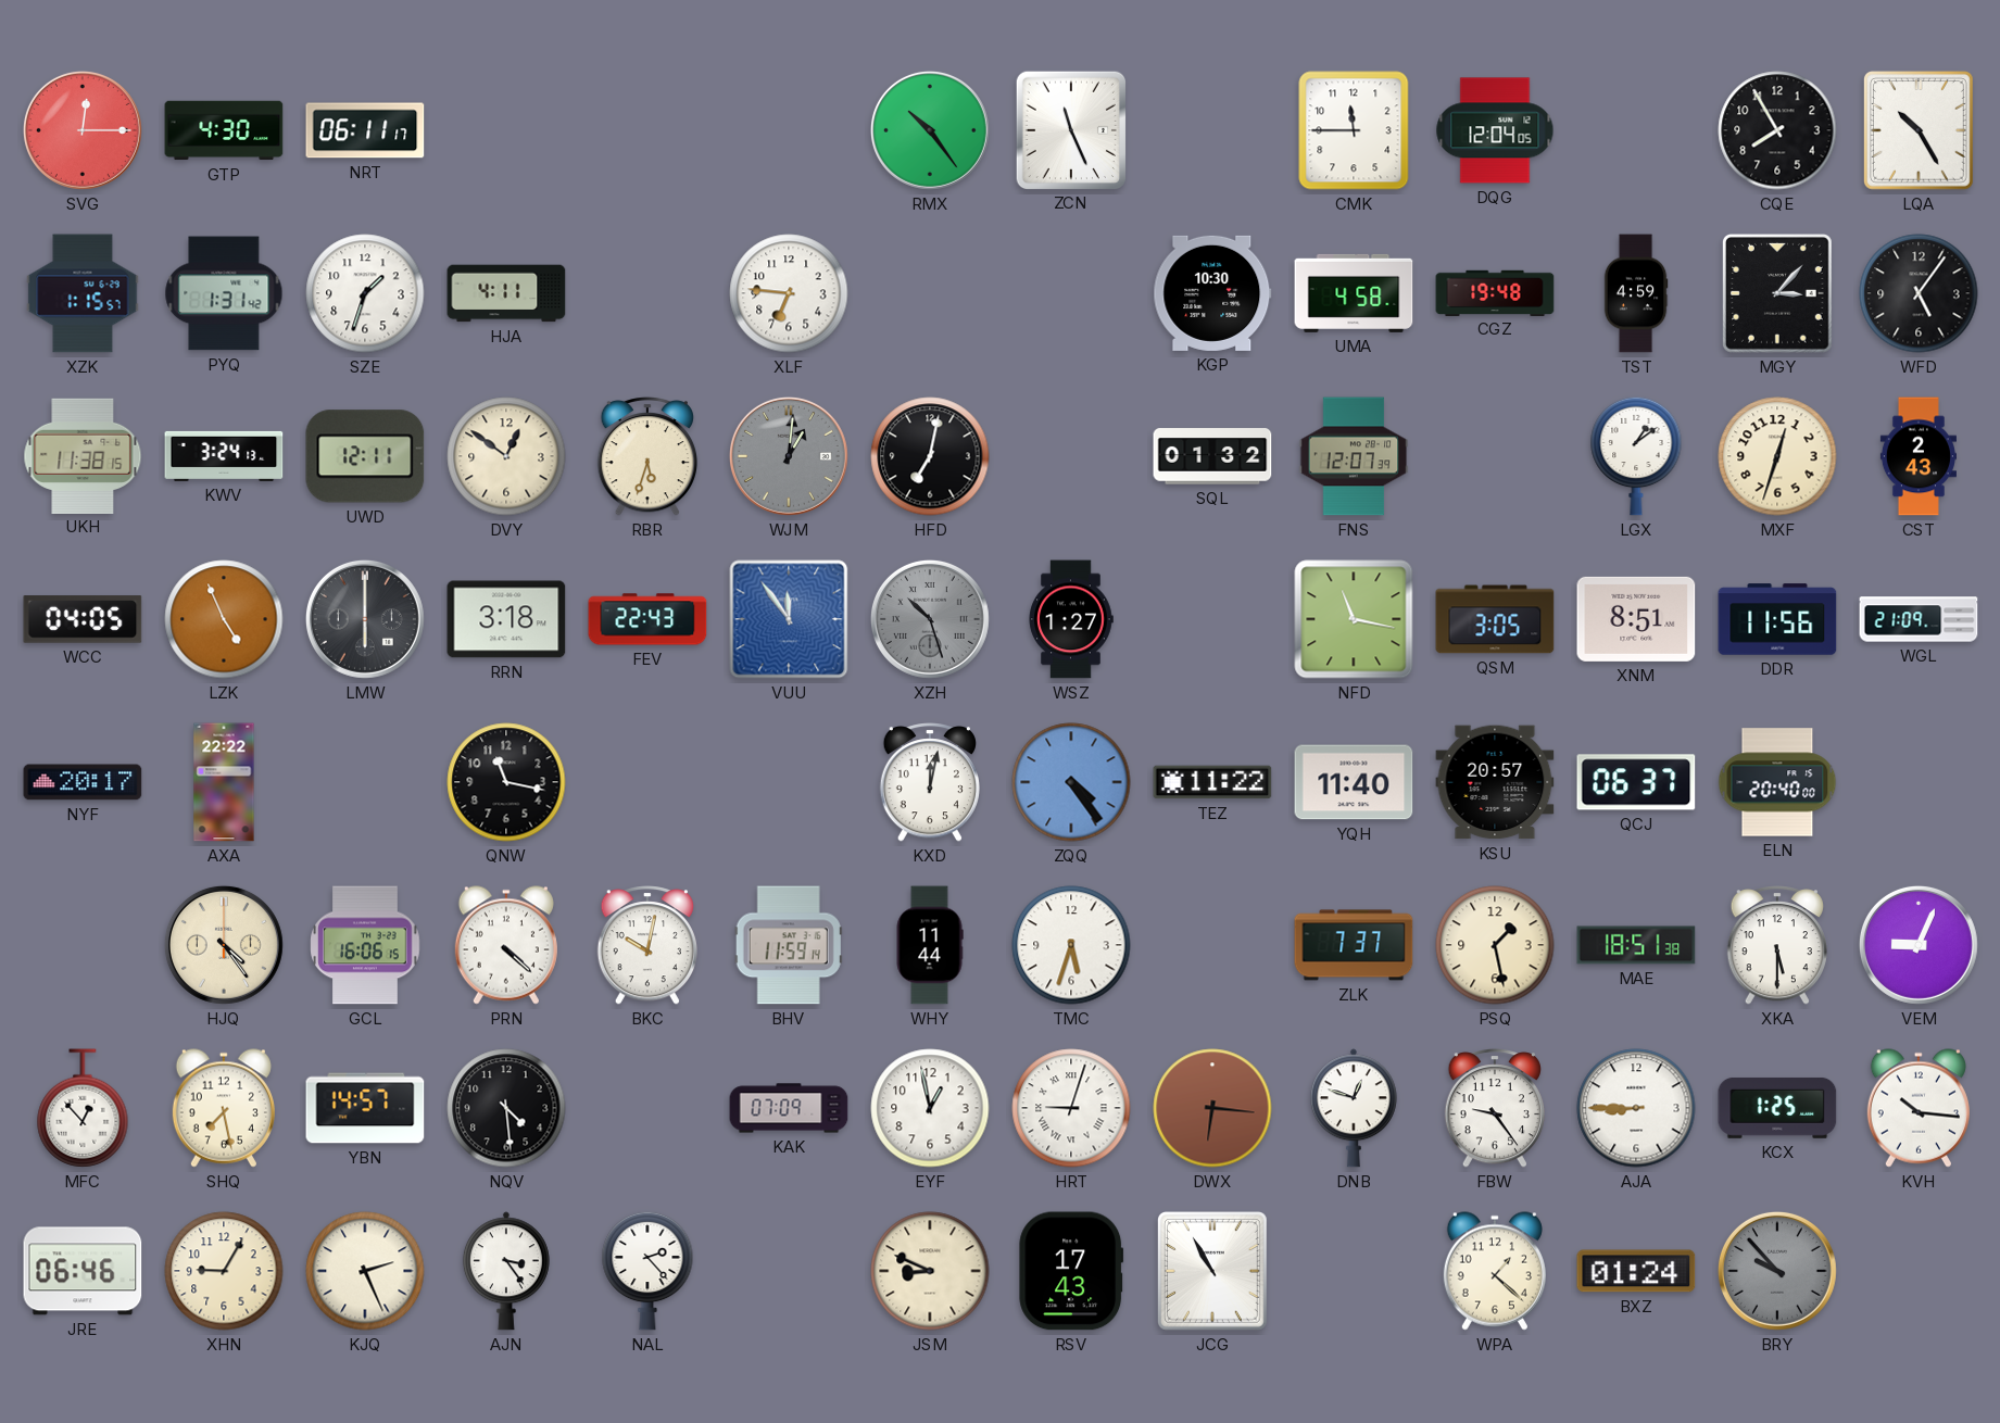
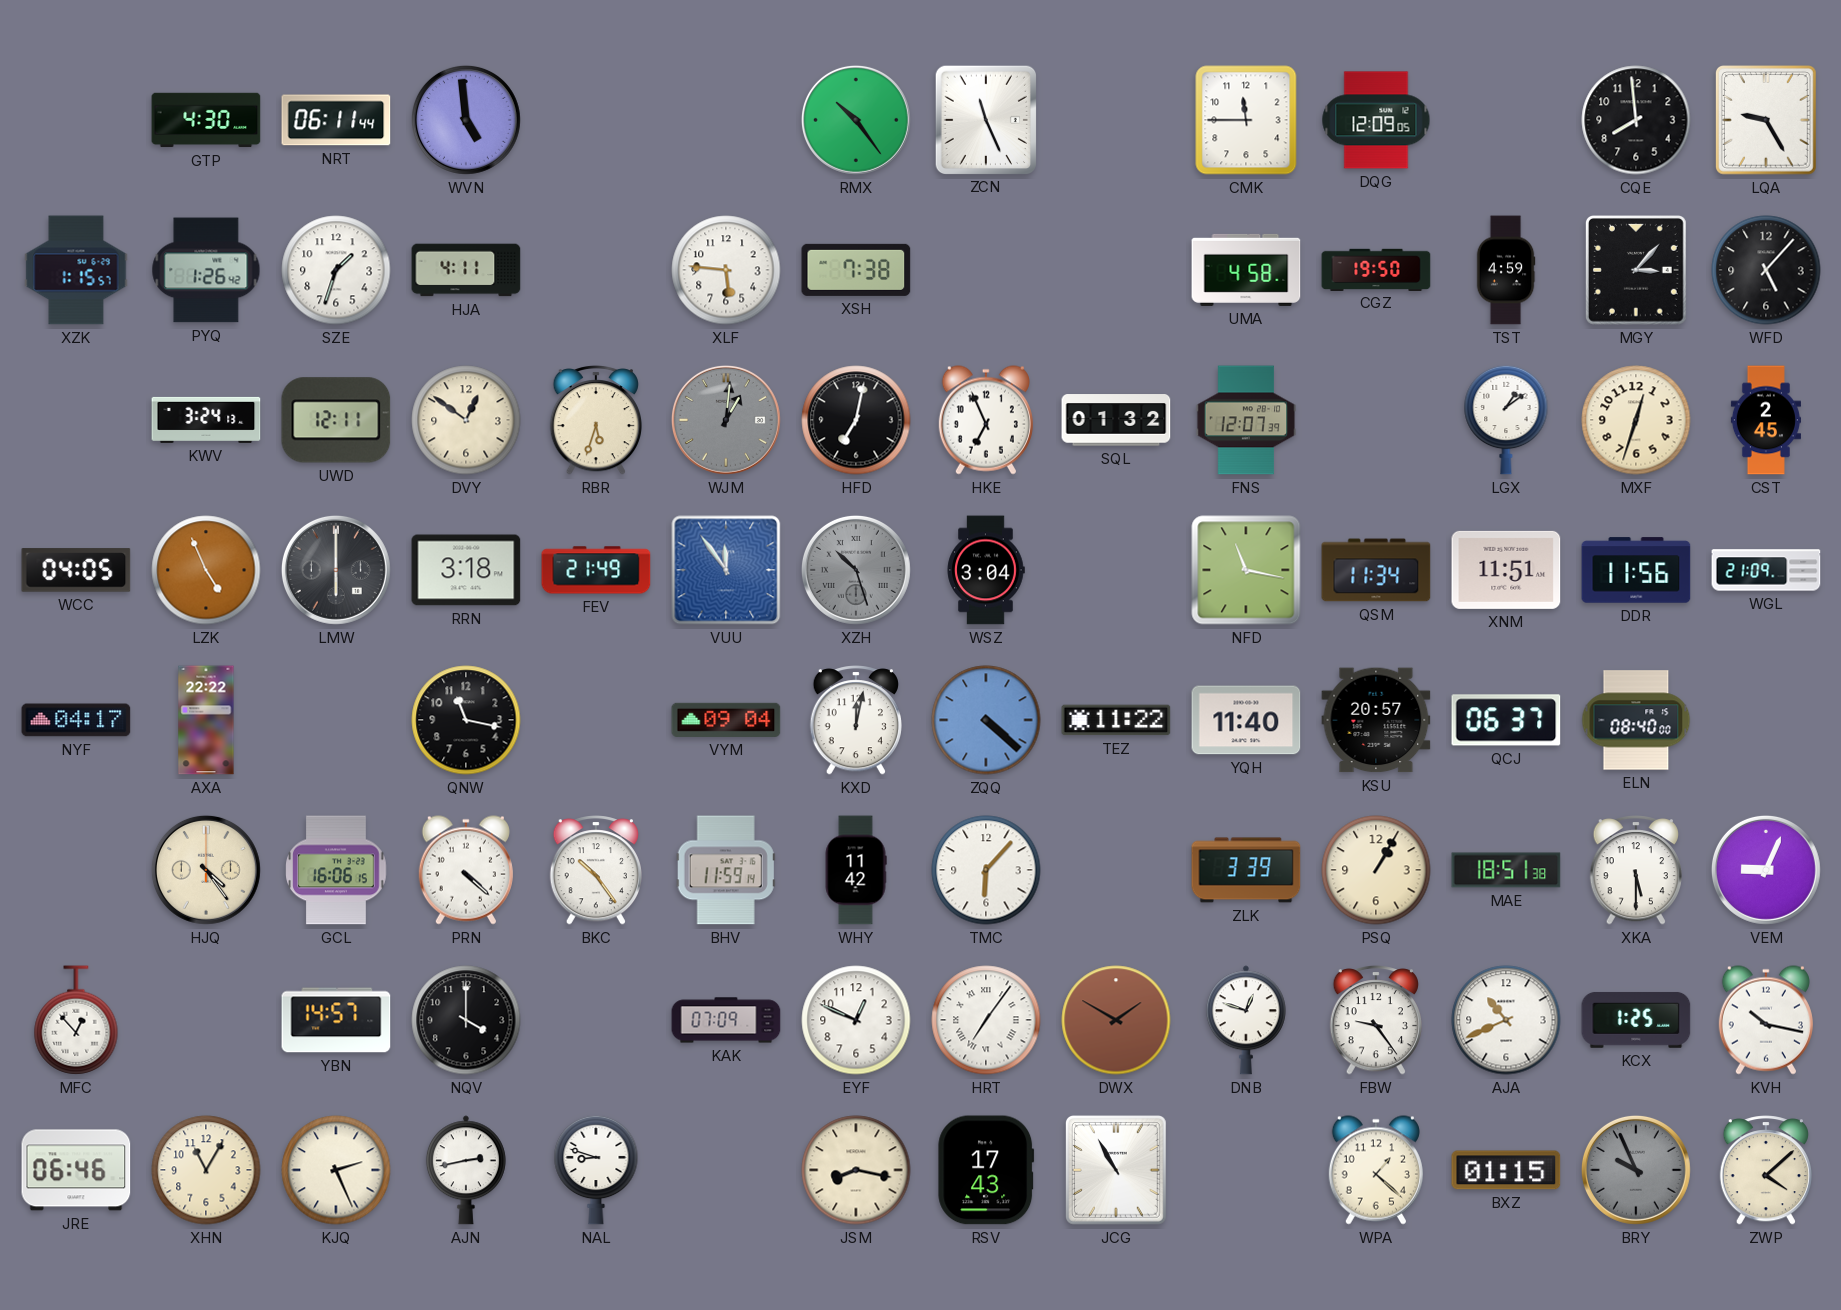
SVG: 12:15 -> none
NRT: 06:11:17 -> 06:11:44
WVN: none -> 4:59
DQG: 12:04 -> 12:09
CQE: 7:55 -> 7:59
LQA: 10:25 -> 9:25
PYQ: 1:31 -> 1:26
XLF: 6:46 -> 5:46
XSH: none -> 7:38
KGP: 10:30 -> none
CGZ: 19:48 -> 19:50
WFD: 5:06 -> 5:07
UKH: 11:38 -> none
HKE: none -> 6:56
CST: 2:43 -> 2:45
FEV: 22:43 -> 21:49
WSZ: 1:27 -> 3:04
QSM: 3:05 -> 11:34
XNM: 8:51 -> 11:51
NYF: 20:17 -> 04:17
VYM: none -> 09:04
ZQQ: 4:24 -> 4:22
ELN: 20:40 -> 08:40
BKC: 10:02 -> 10:24
WHY: 11:44 -> 11:42
TMC: 5:33 -> 6:07
ZLK: 7:37 -> 3:39
PSQ: 1:28 -> 1:05
SHQ: 7:28 -> none
NQV: 4:29 -> 4:00
EYF: 12:58 -> 12:49
HRT: 9:03 -> 7:06
DWX: 6:16 -> 1:50
AJA: 8:45 -> 10:41
KVH: 10:16 -> 10:17
XHN: 9:05 -> 11:05
AJN: 3:24 -> 2:43
NAL: 2:23 -> 8:48
JSM: 8:49 -> 8:17
BXZ: 01:24 -> 01:15
BRY: 9:53 -> 9:56
ZWP: none -> 4:08
